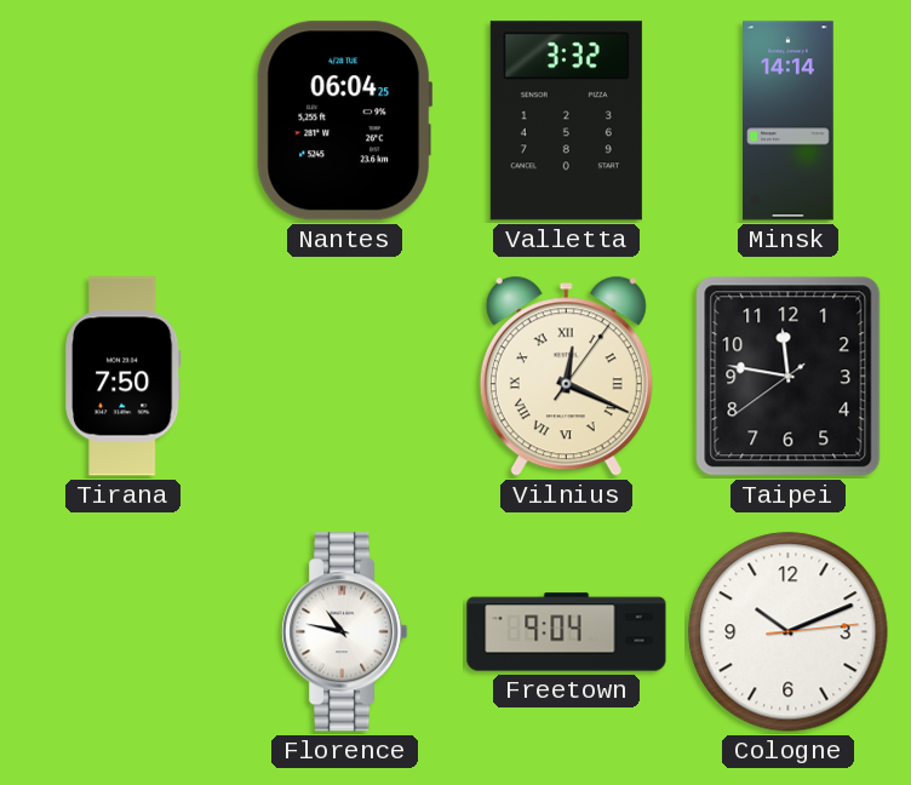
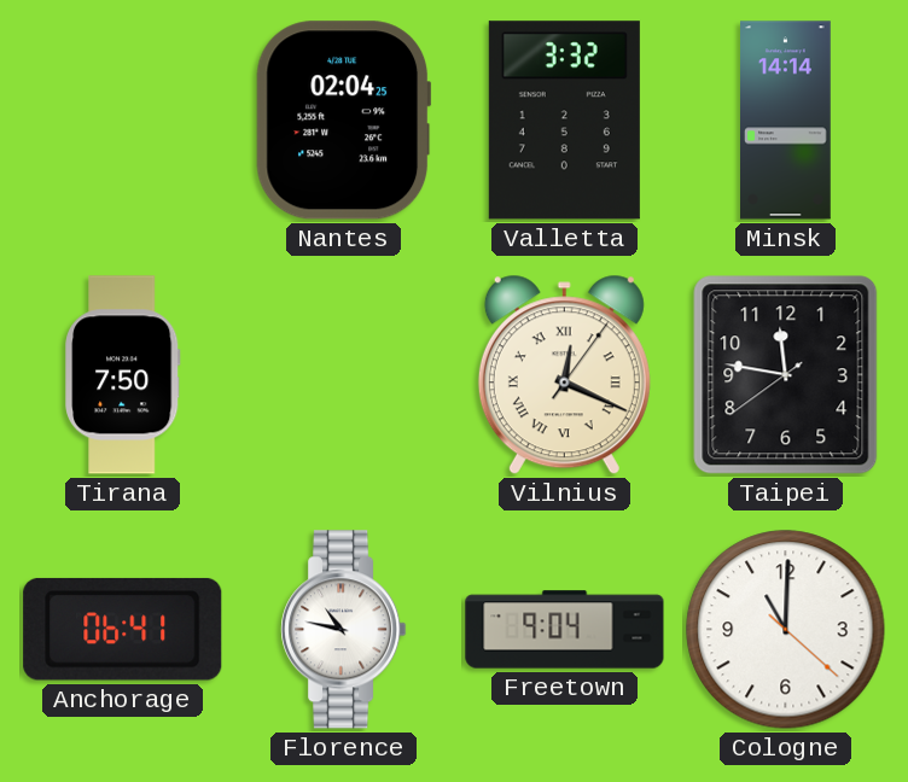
Nantes: 06:04 -> 02:04
Anchorage: none -> 06:41
Cologne: 10:11 -> 11:00
